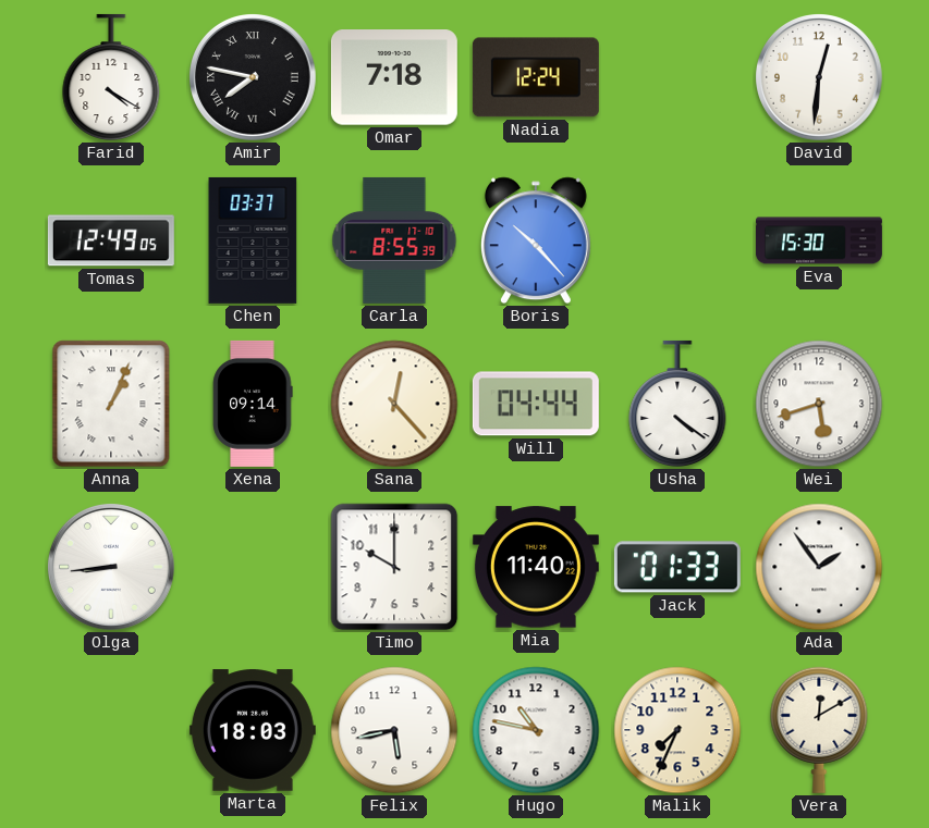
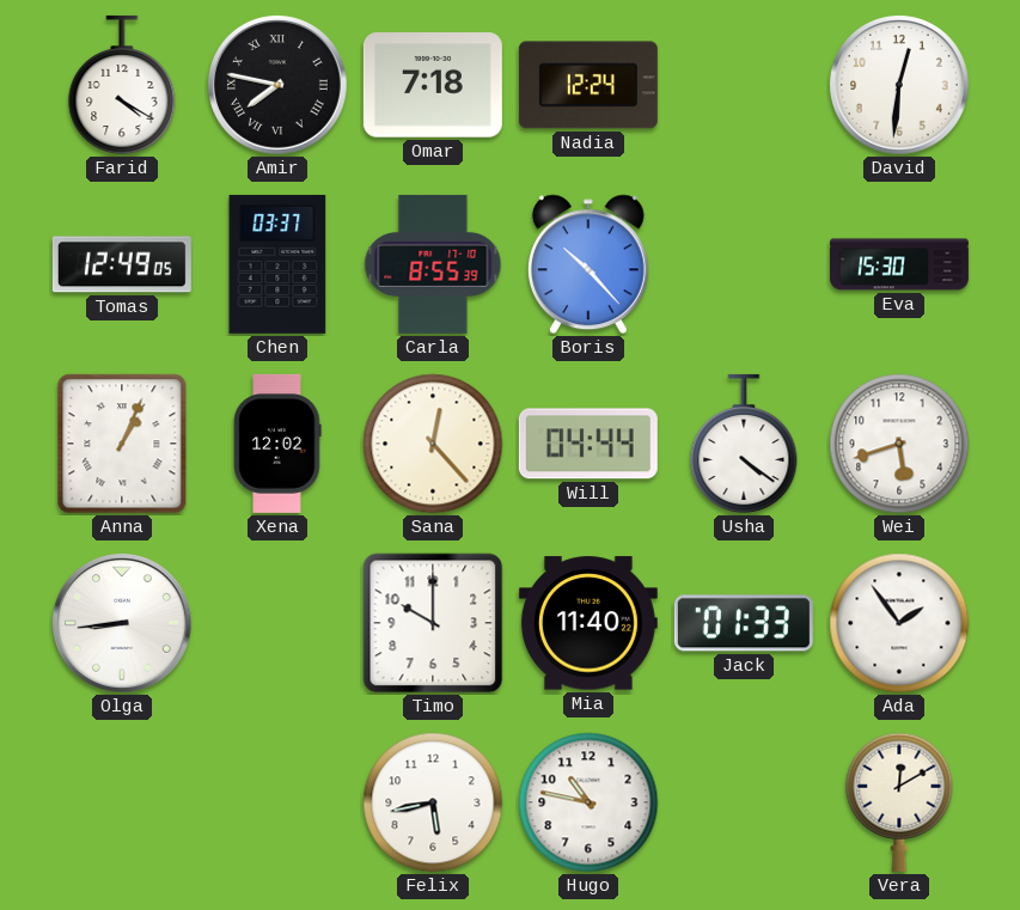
Xena: 09:14 -> 12:02
Marta: 18:03 -> none
Malik: 7:34 -> none
